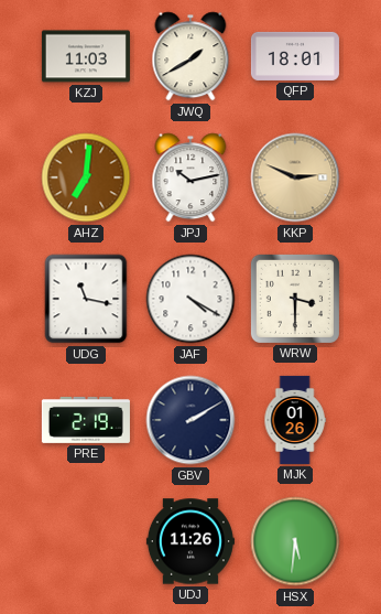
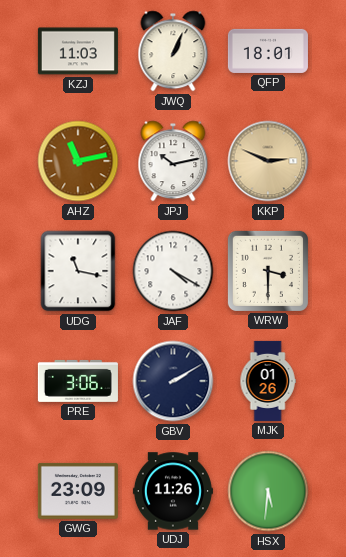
JWQ: 1:40 -> 1:04
AHZ: 7:01 -> 11:13
PRE: 2:19 -> 3:06
GWG: none -> 23:09
